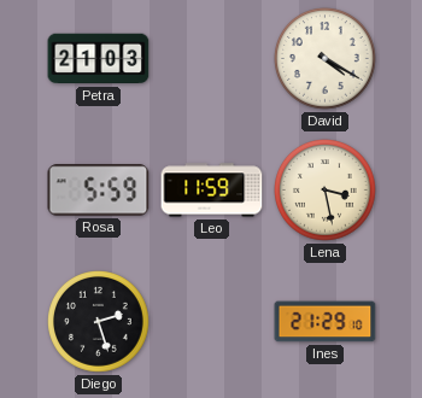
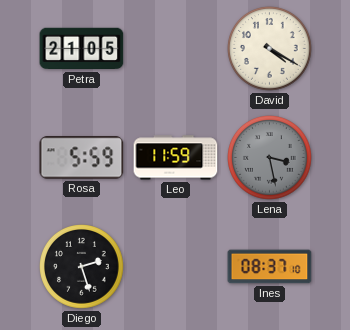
Petra: 21:03 -> 21:05
Lena dial: cream -> grey
Ines: 21:29 -> 08:37
